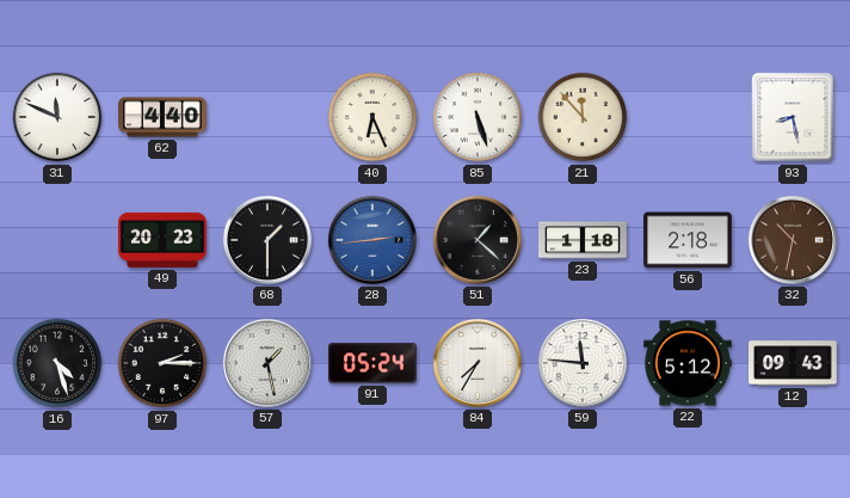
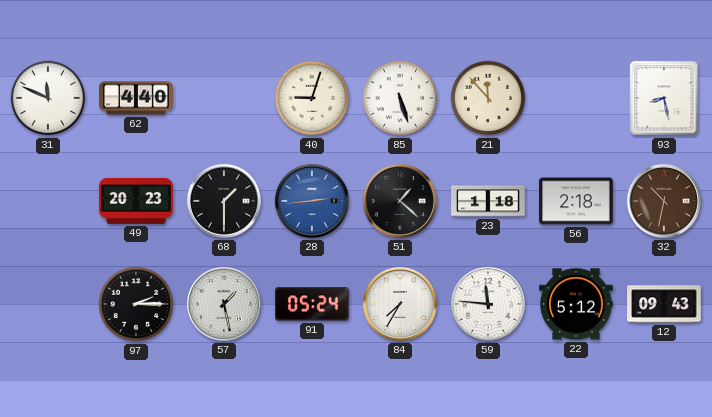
40: 6:26 -> 9:03
16: 4:27 -> none
